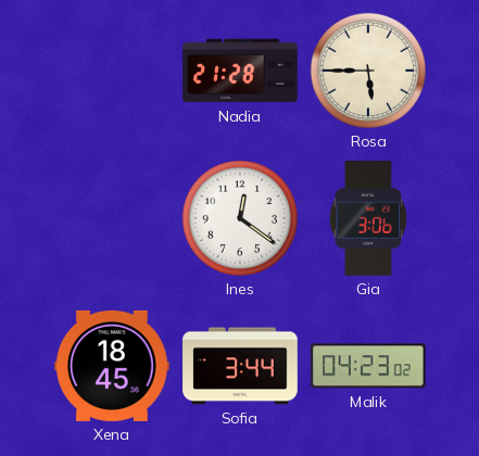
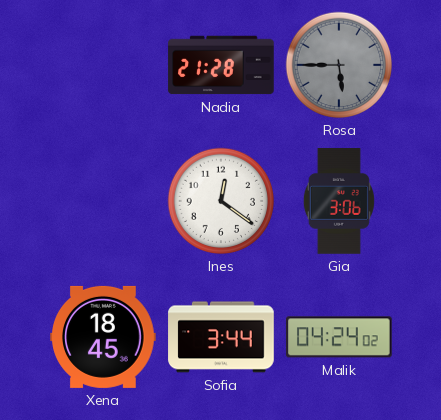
Rosa dial: cream -> grey
Malik: 04:23 -> 04:24
